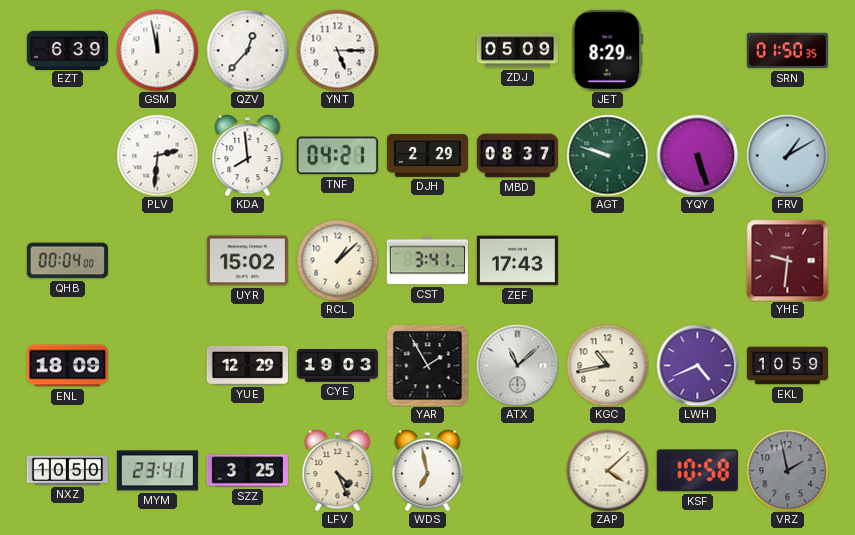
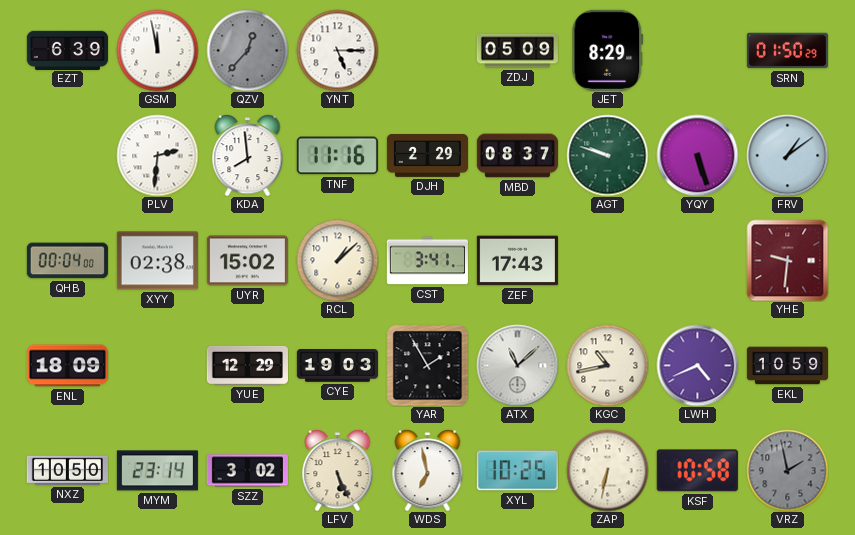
QZV dial: white -> grey
SRN: 01:50:35 -> 01:50:29
TNF: 04:21 -> 11:16
FRV: 1:10 -> 1:09
XYY: none -> 02:38
MYM: 23:41 -> 23:14
SZZ: 3:25 -> 3:02
LFV: 4:26 -> 5:26
XYL: none -> 10:25
ZAP: 4:08 -> 6:32
